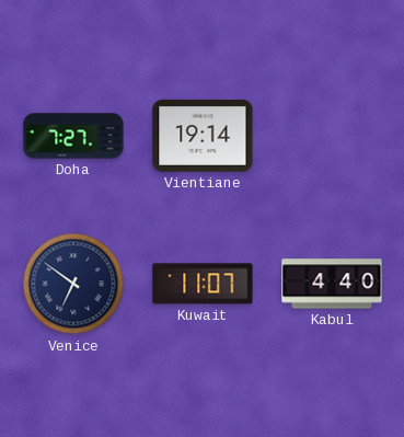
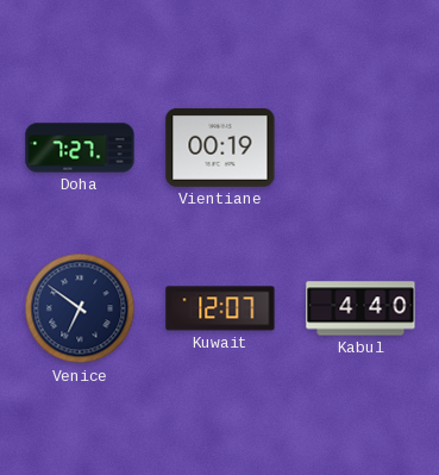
Vientiane: 19:14 -> 00:19
Kuwait: 11:07 -> 12:07
